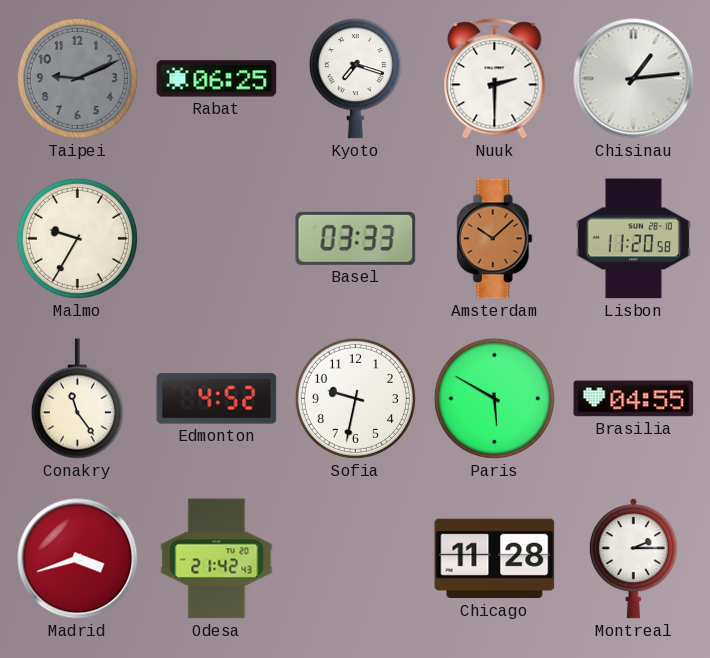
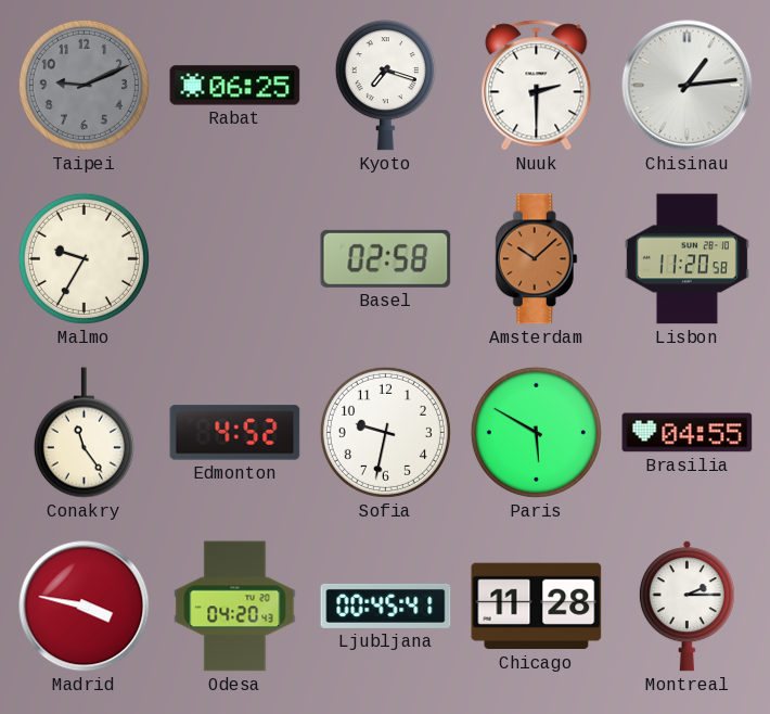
Basel: 03:33 -> 02:58
Madrid: 3:42 -> 3:47
Odesa: 21:42 -> 04:20
Ljubljana: none -> 00:45
